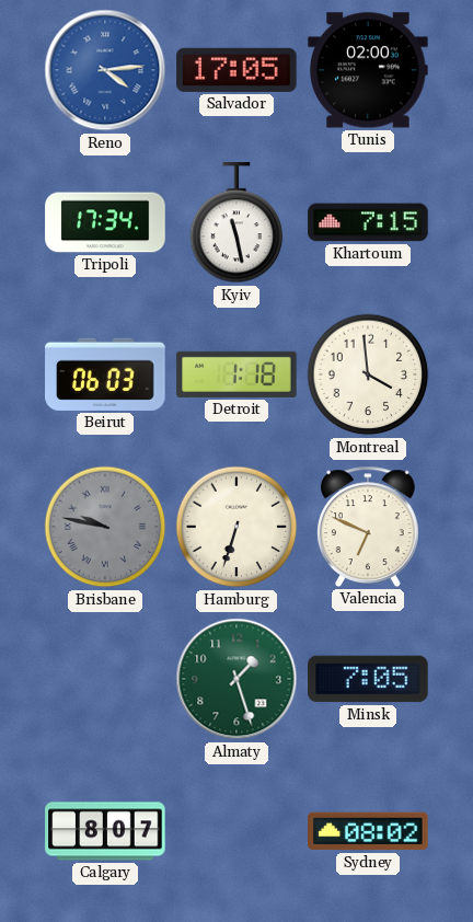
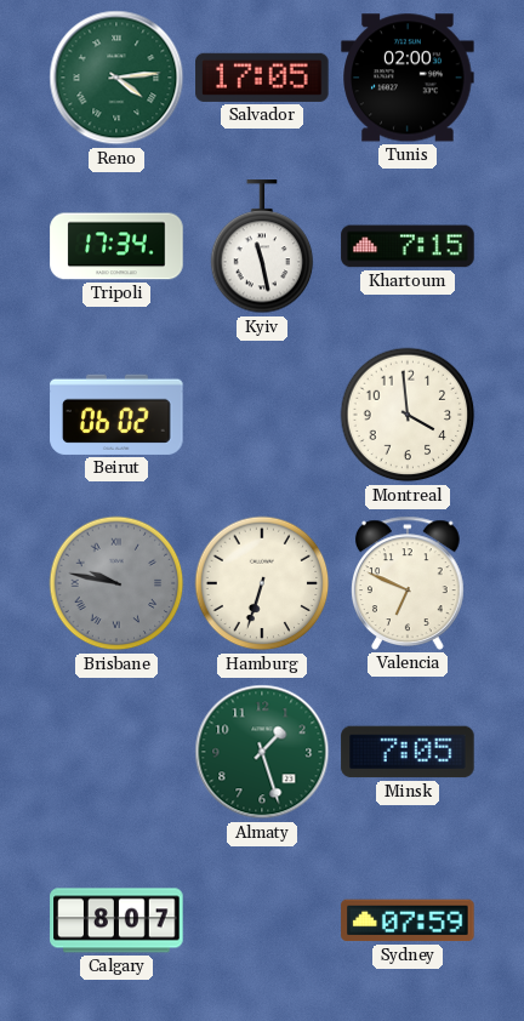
Reno dial: blue -> green
Beirut: 06:03 -> 06:02
Detroit: 1:18 -> none
Sydney: 08:02 -> 07:59
